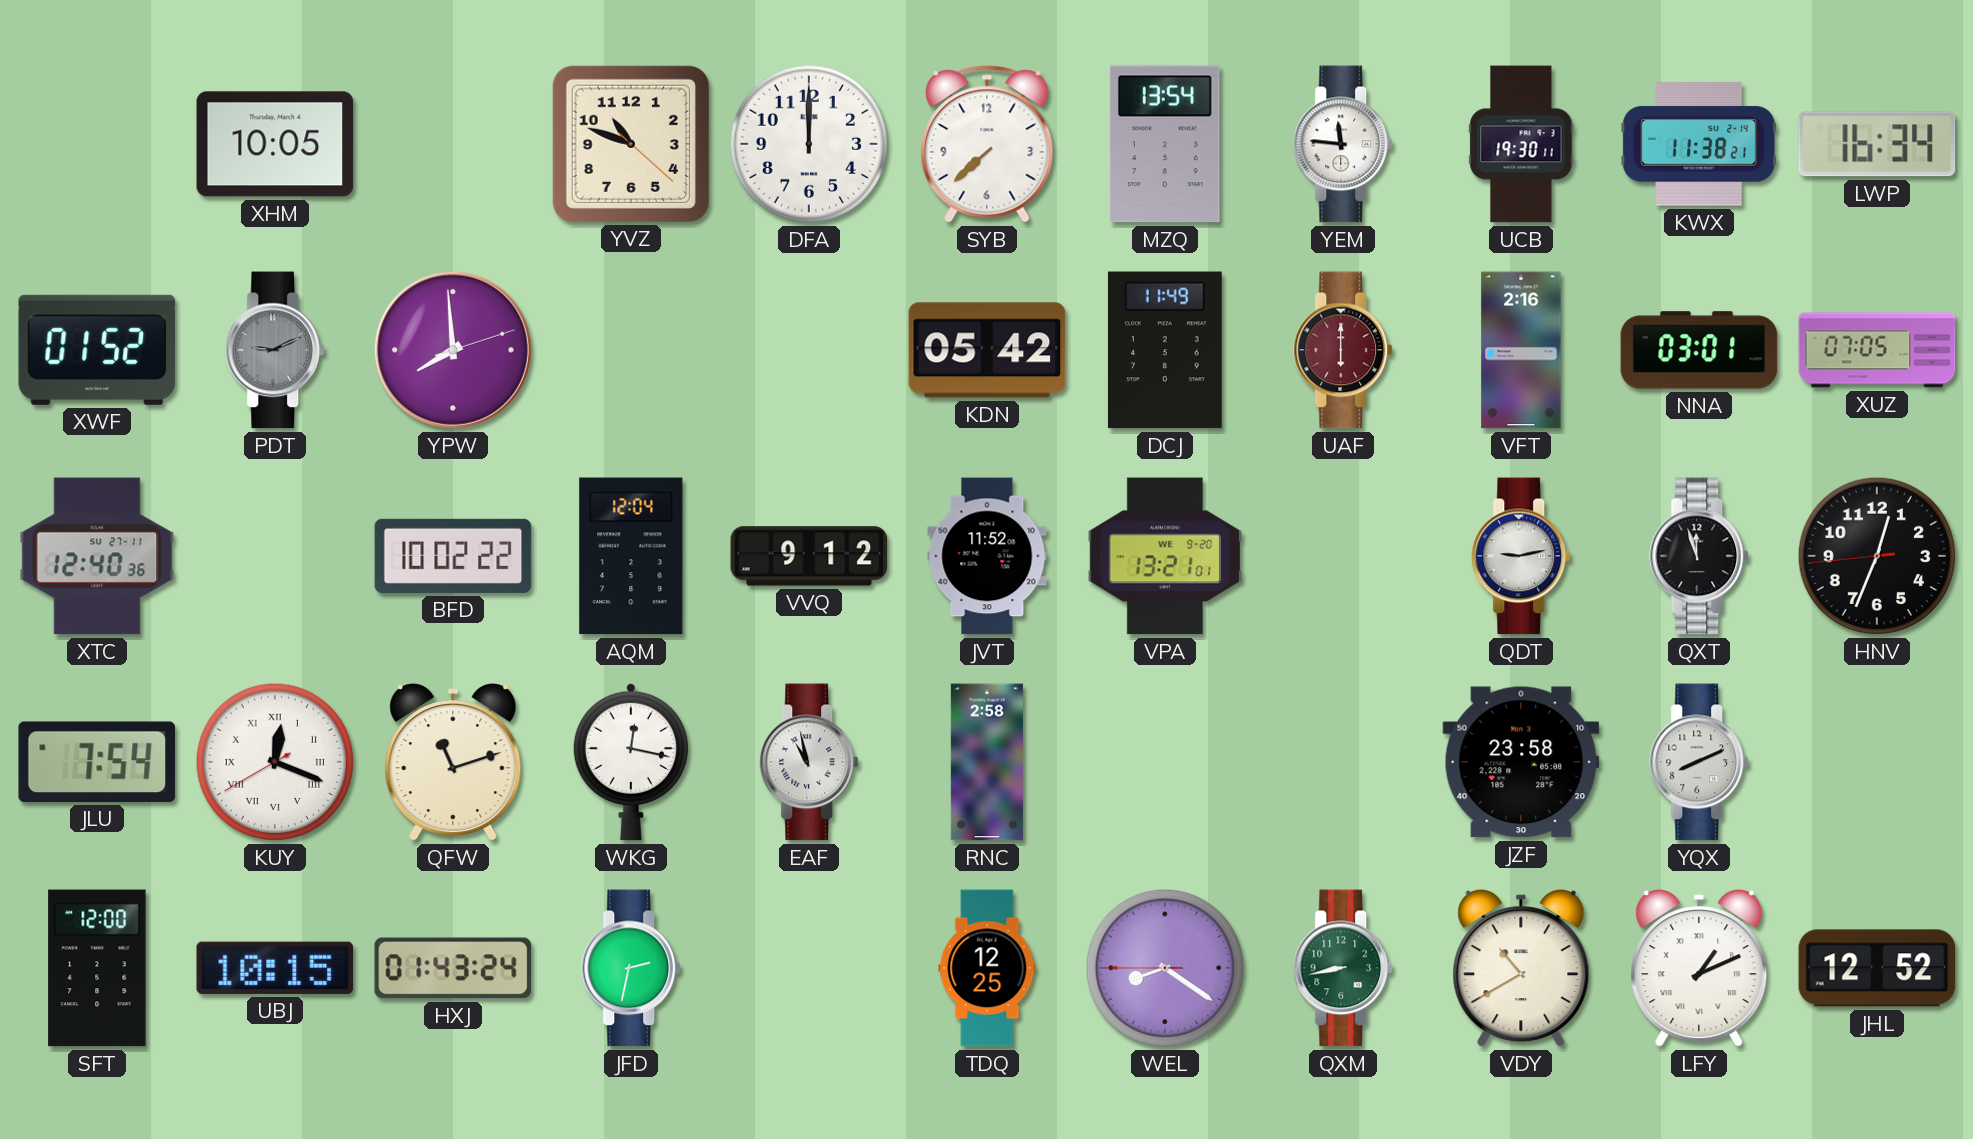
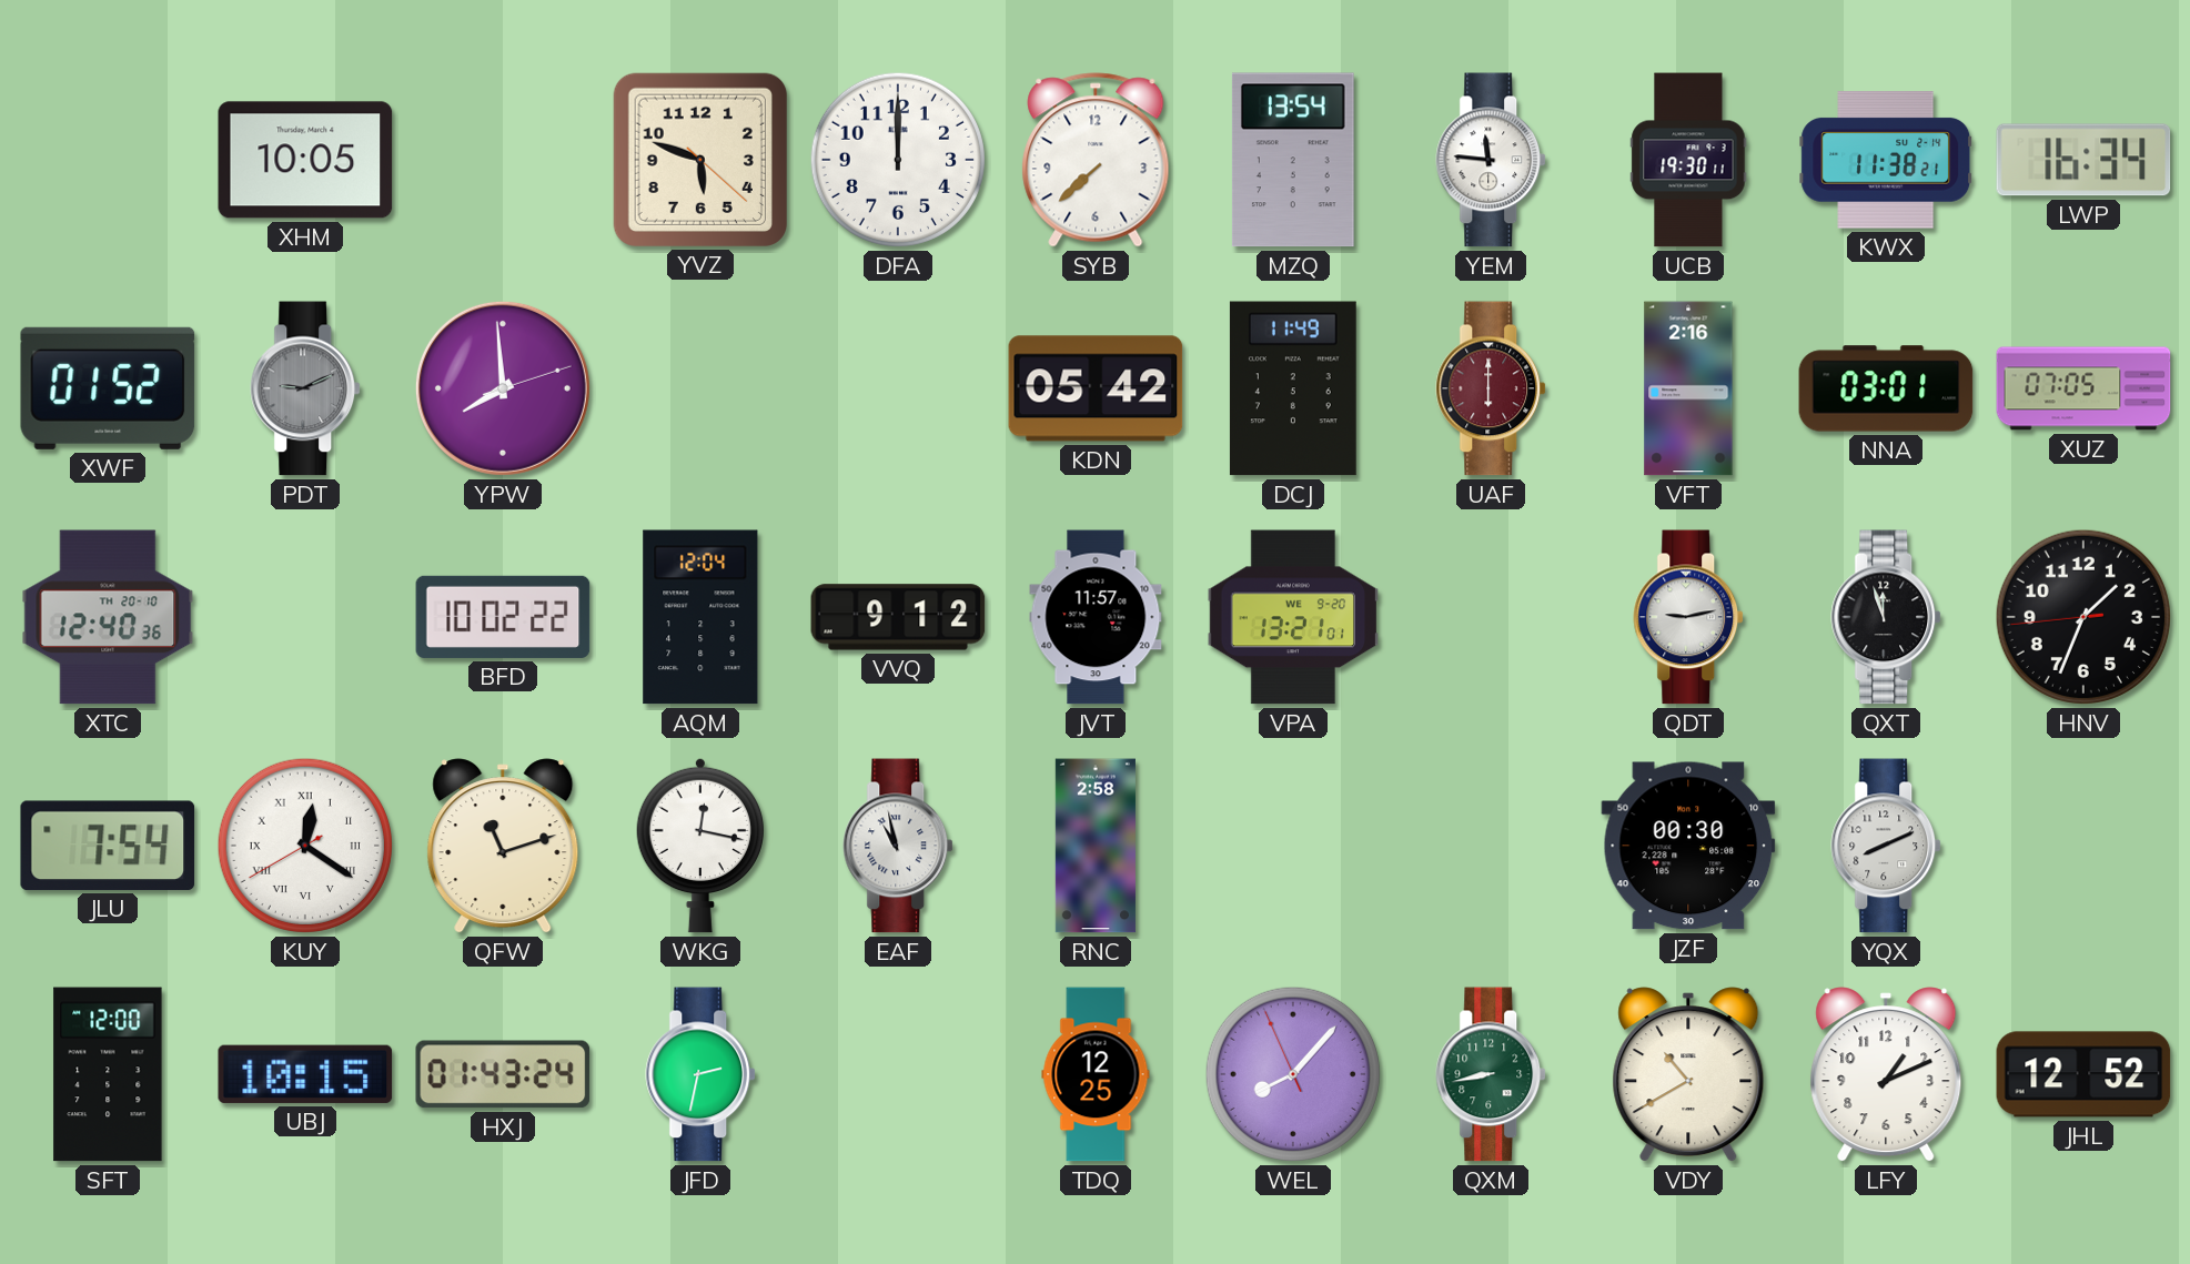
YVZ: 10:48 -> 5:48
XTC date: SU 27-11 -> TH 20-10
JVT: 11:52 -> 11:57
HNV: 12:33 -> 1:33
KUY: 12:18 -> 12:20
JZF: 23:58 -> 00:30
WEL: 8:20 -> 8:06
LFY numerals: Roman -> Arabic
